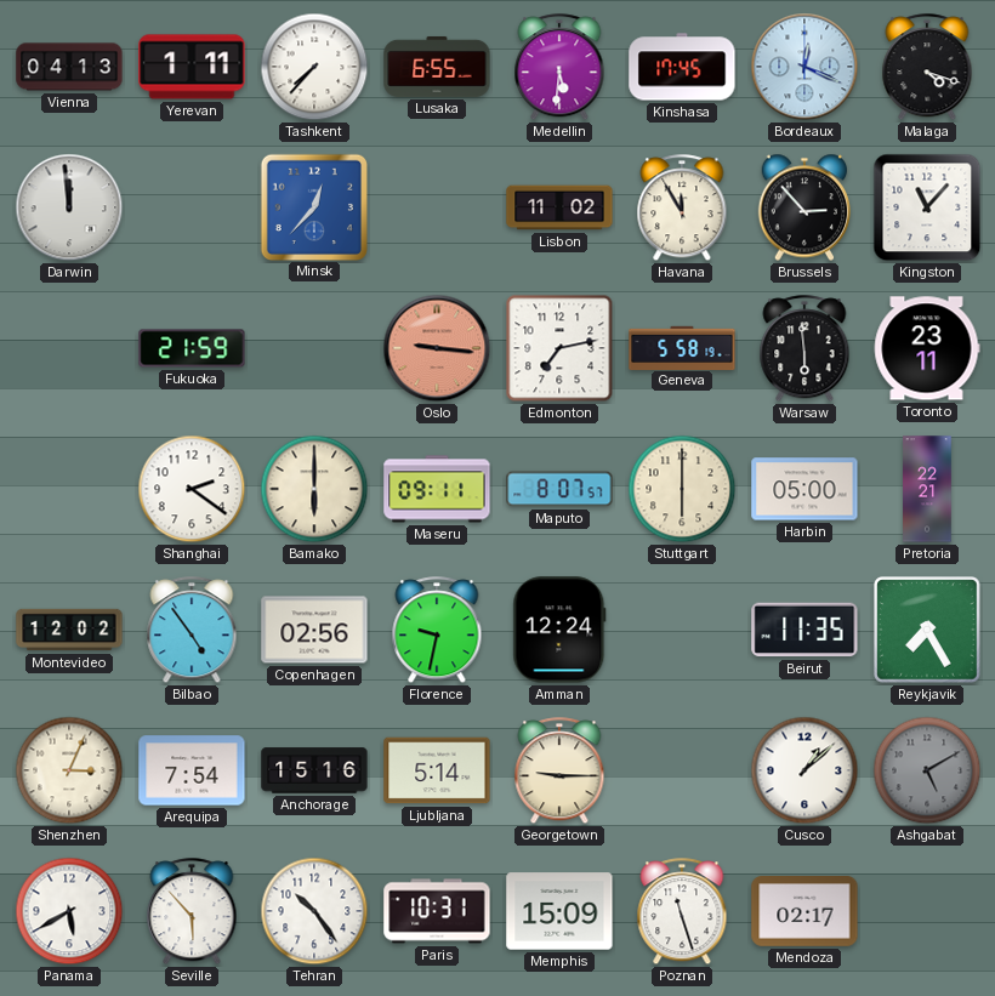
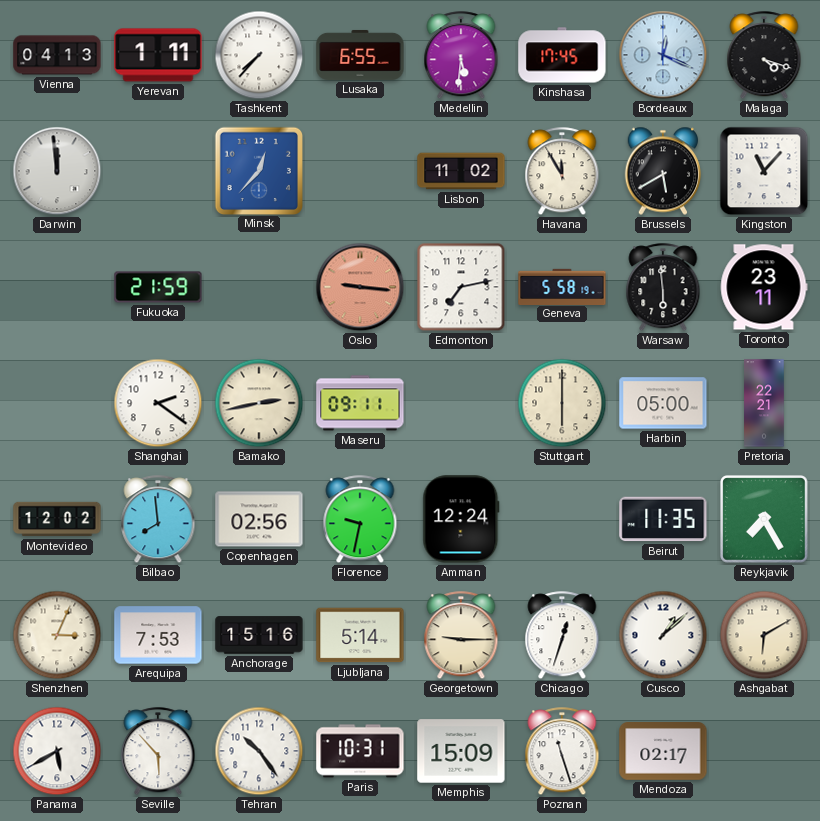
Brussels: 2:53 -> 5:40
Bamako: 6:00 -> 2:43
Maputo: 8:07 -> none
Bilbao: 4:54 -> 7:59
Arequipa: 7:54 -> 7:53
Chicago: none -> 12:33
Ashgabat: 5:10 -> 6:10
Ashgabat dial: grey -> cream
